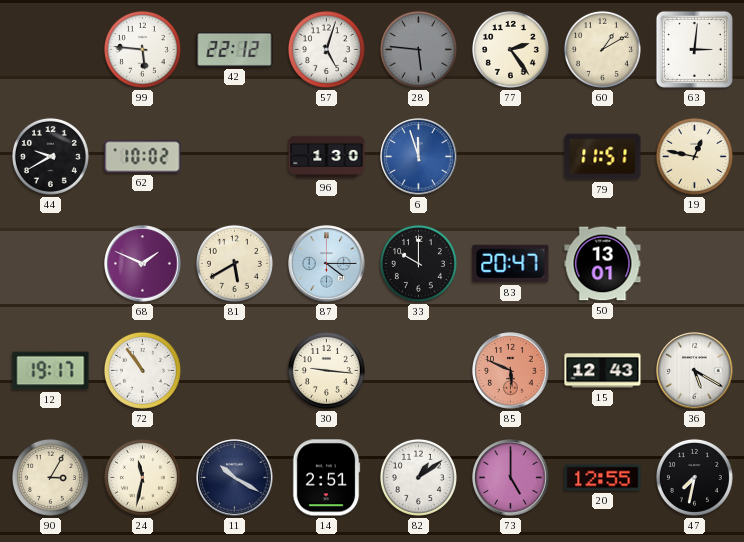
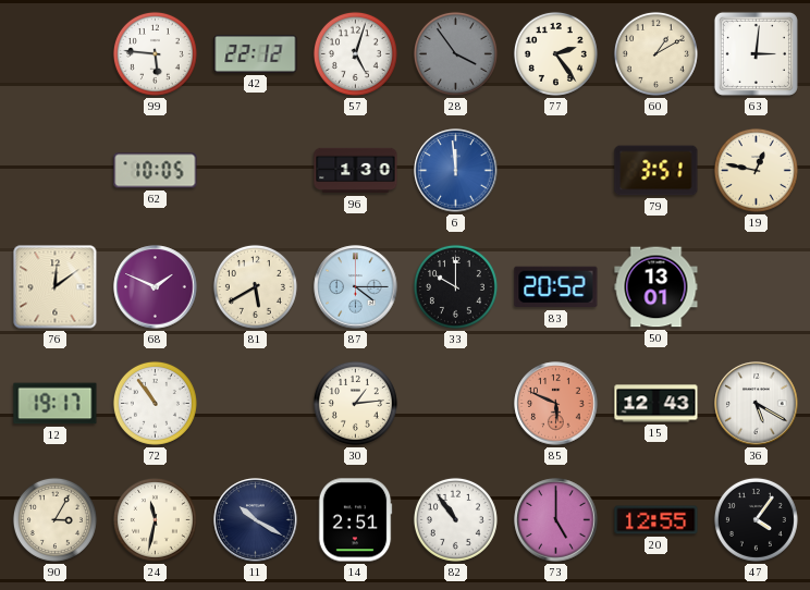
28: 5:46 -> 3:54
44: 9:40 -> none
62: 10:02 -> 10:05
6: 11:57 -> 11:59
79: 11:51 -> 3:51
76: none -> 12:09
83: 20:47 -> 20:52
30: 9:16 -> 1:14
82: 1:09 -> 10:54
47: 7:32 -> 4:06
